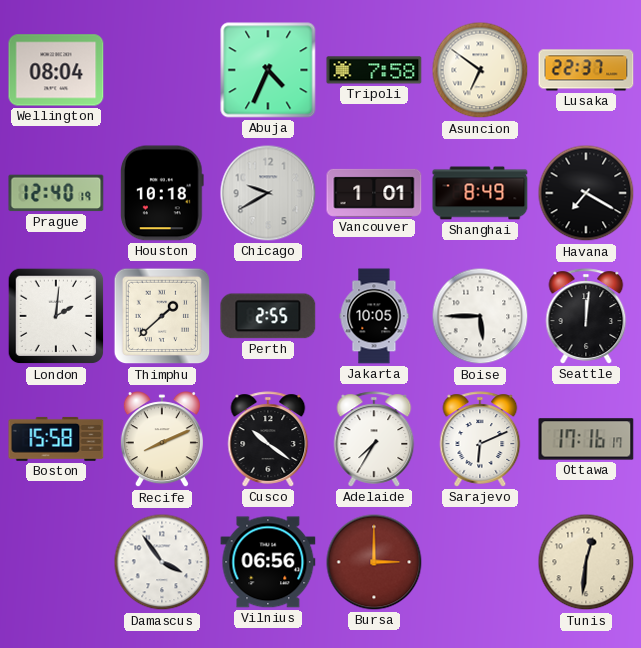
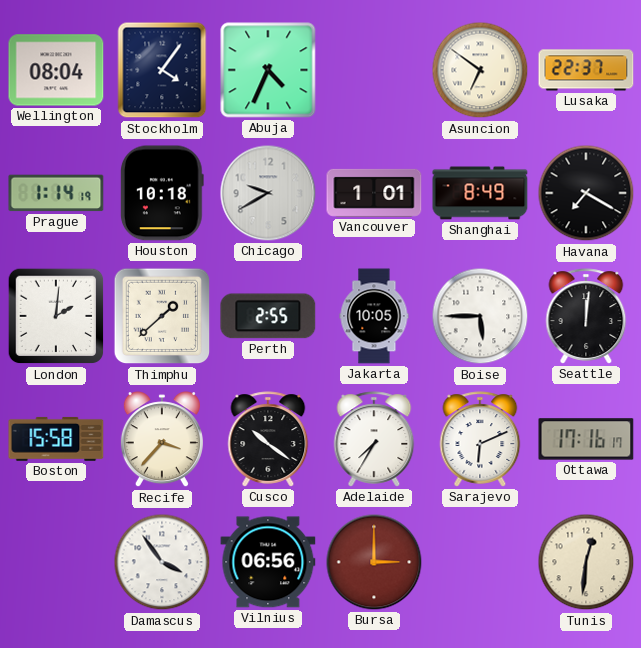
Stockholm: none -> 4:06
Tripoli: 7:58 -> none
Prague: 12:40 -> 1:14
Recife: 8:11 -> 3:37
